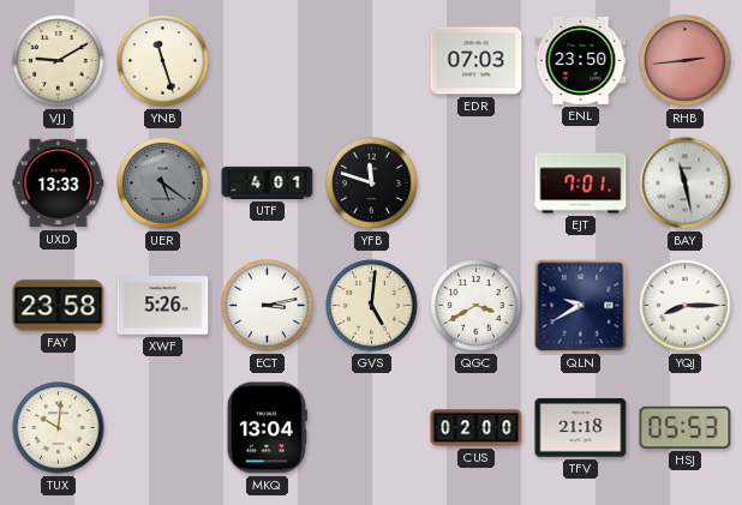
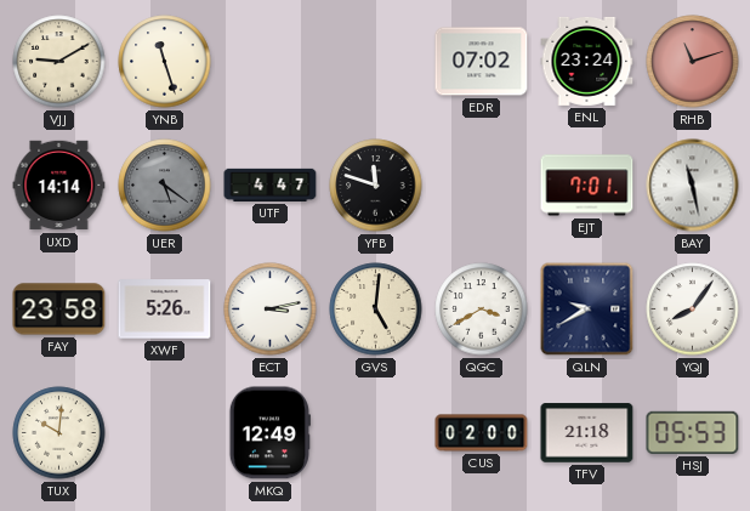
EDR: 07:03 -> 07:02
ENL: 23:50 -> 23:24
RHB: 2:44 -> 11:12
UXD: 13:33 -> 14:14
UTF: 4:01 -> 4:47
YQJ: 8:15 -> 8:06
MKQ: 13:04 -> 12:49
